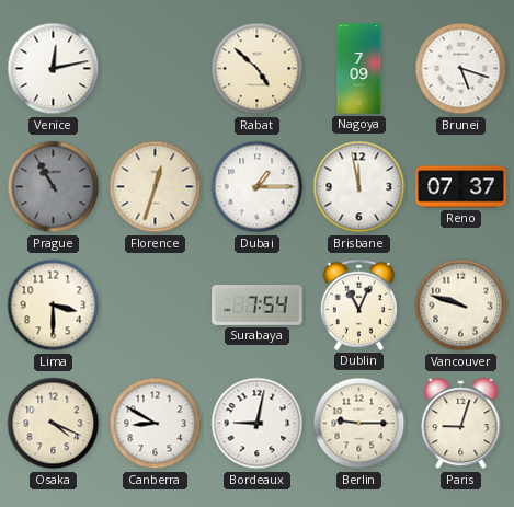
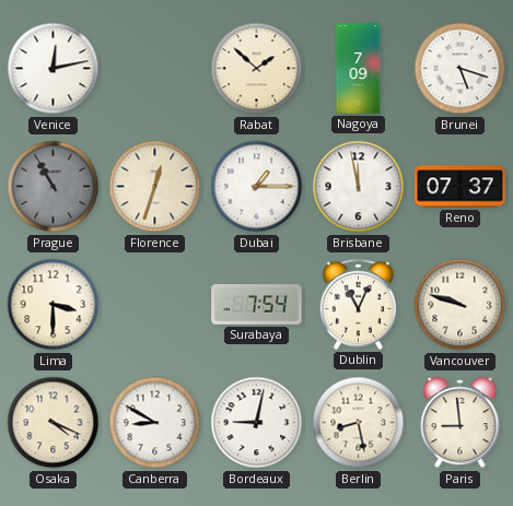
Rabat: 4:52 -> 1:52
Berlin: 9:15 -> 8:28
Paris: 9:03 -> 8:59
